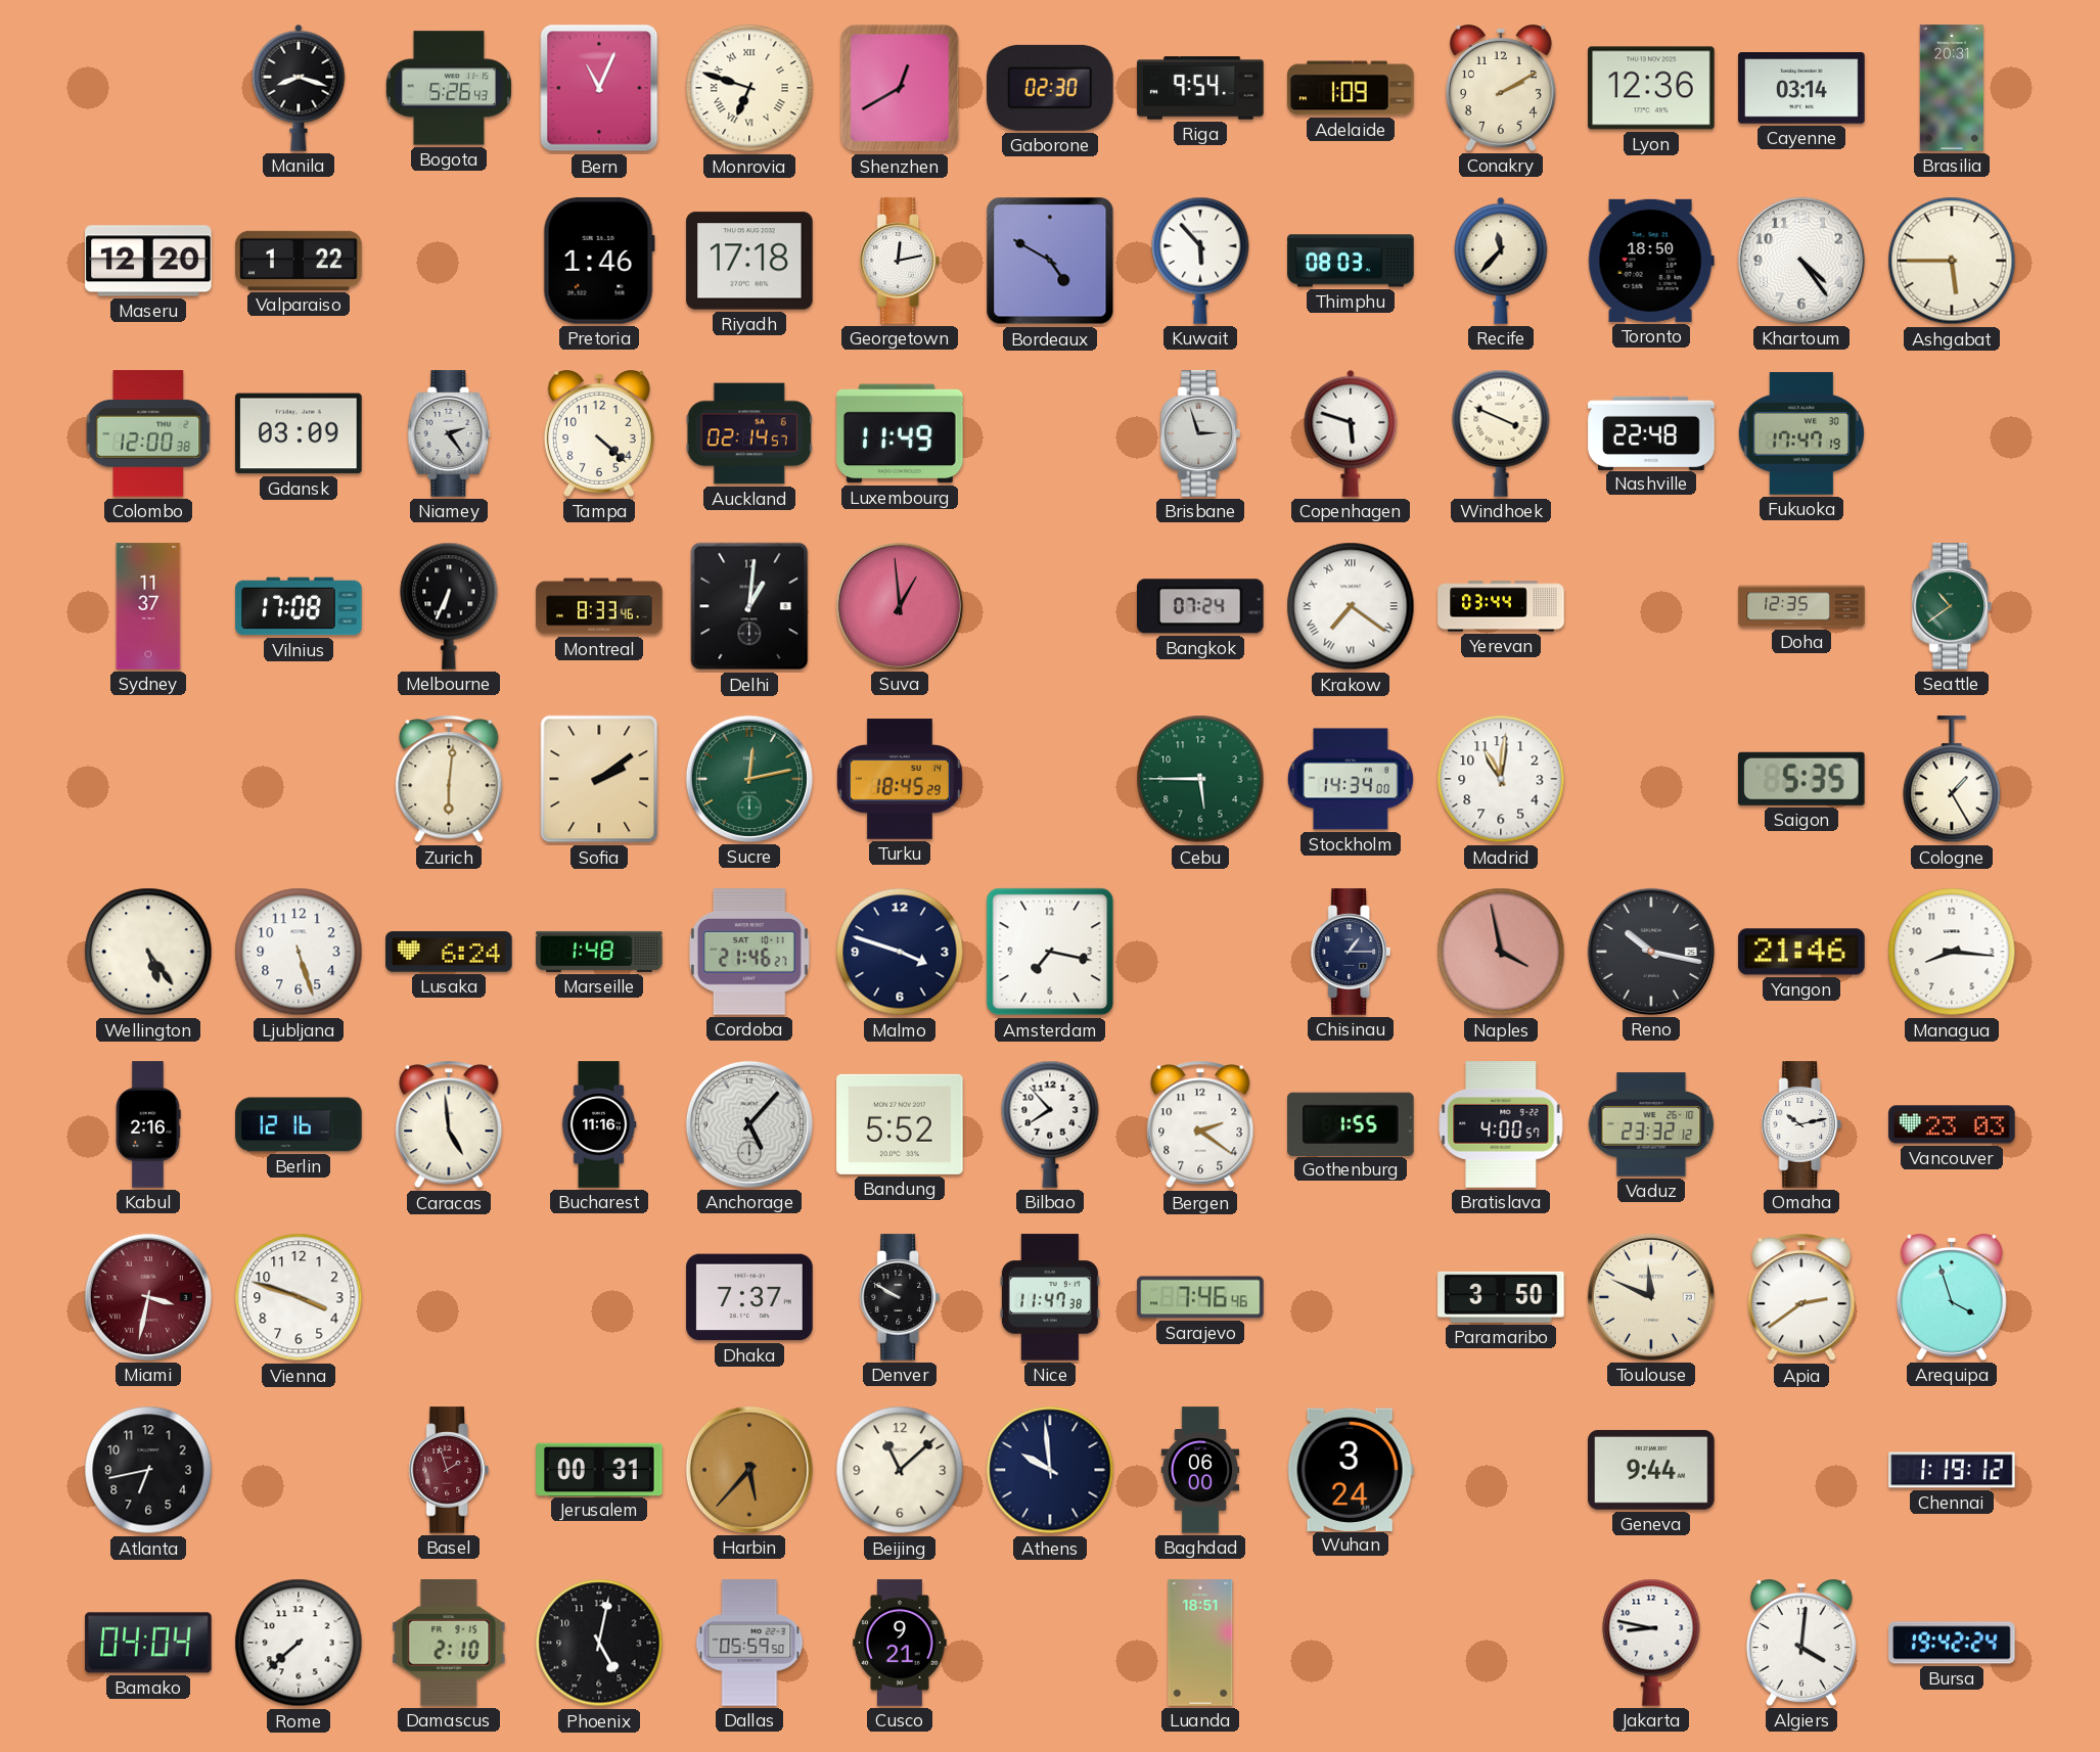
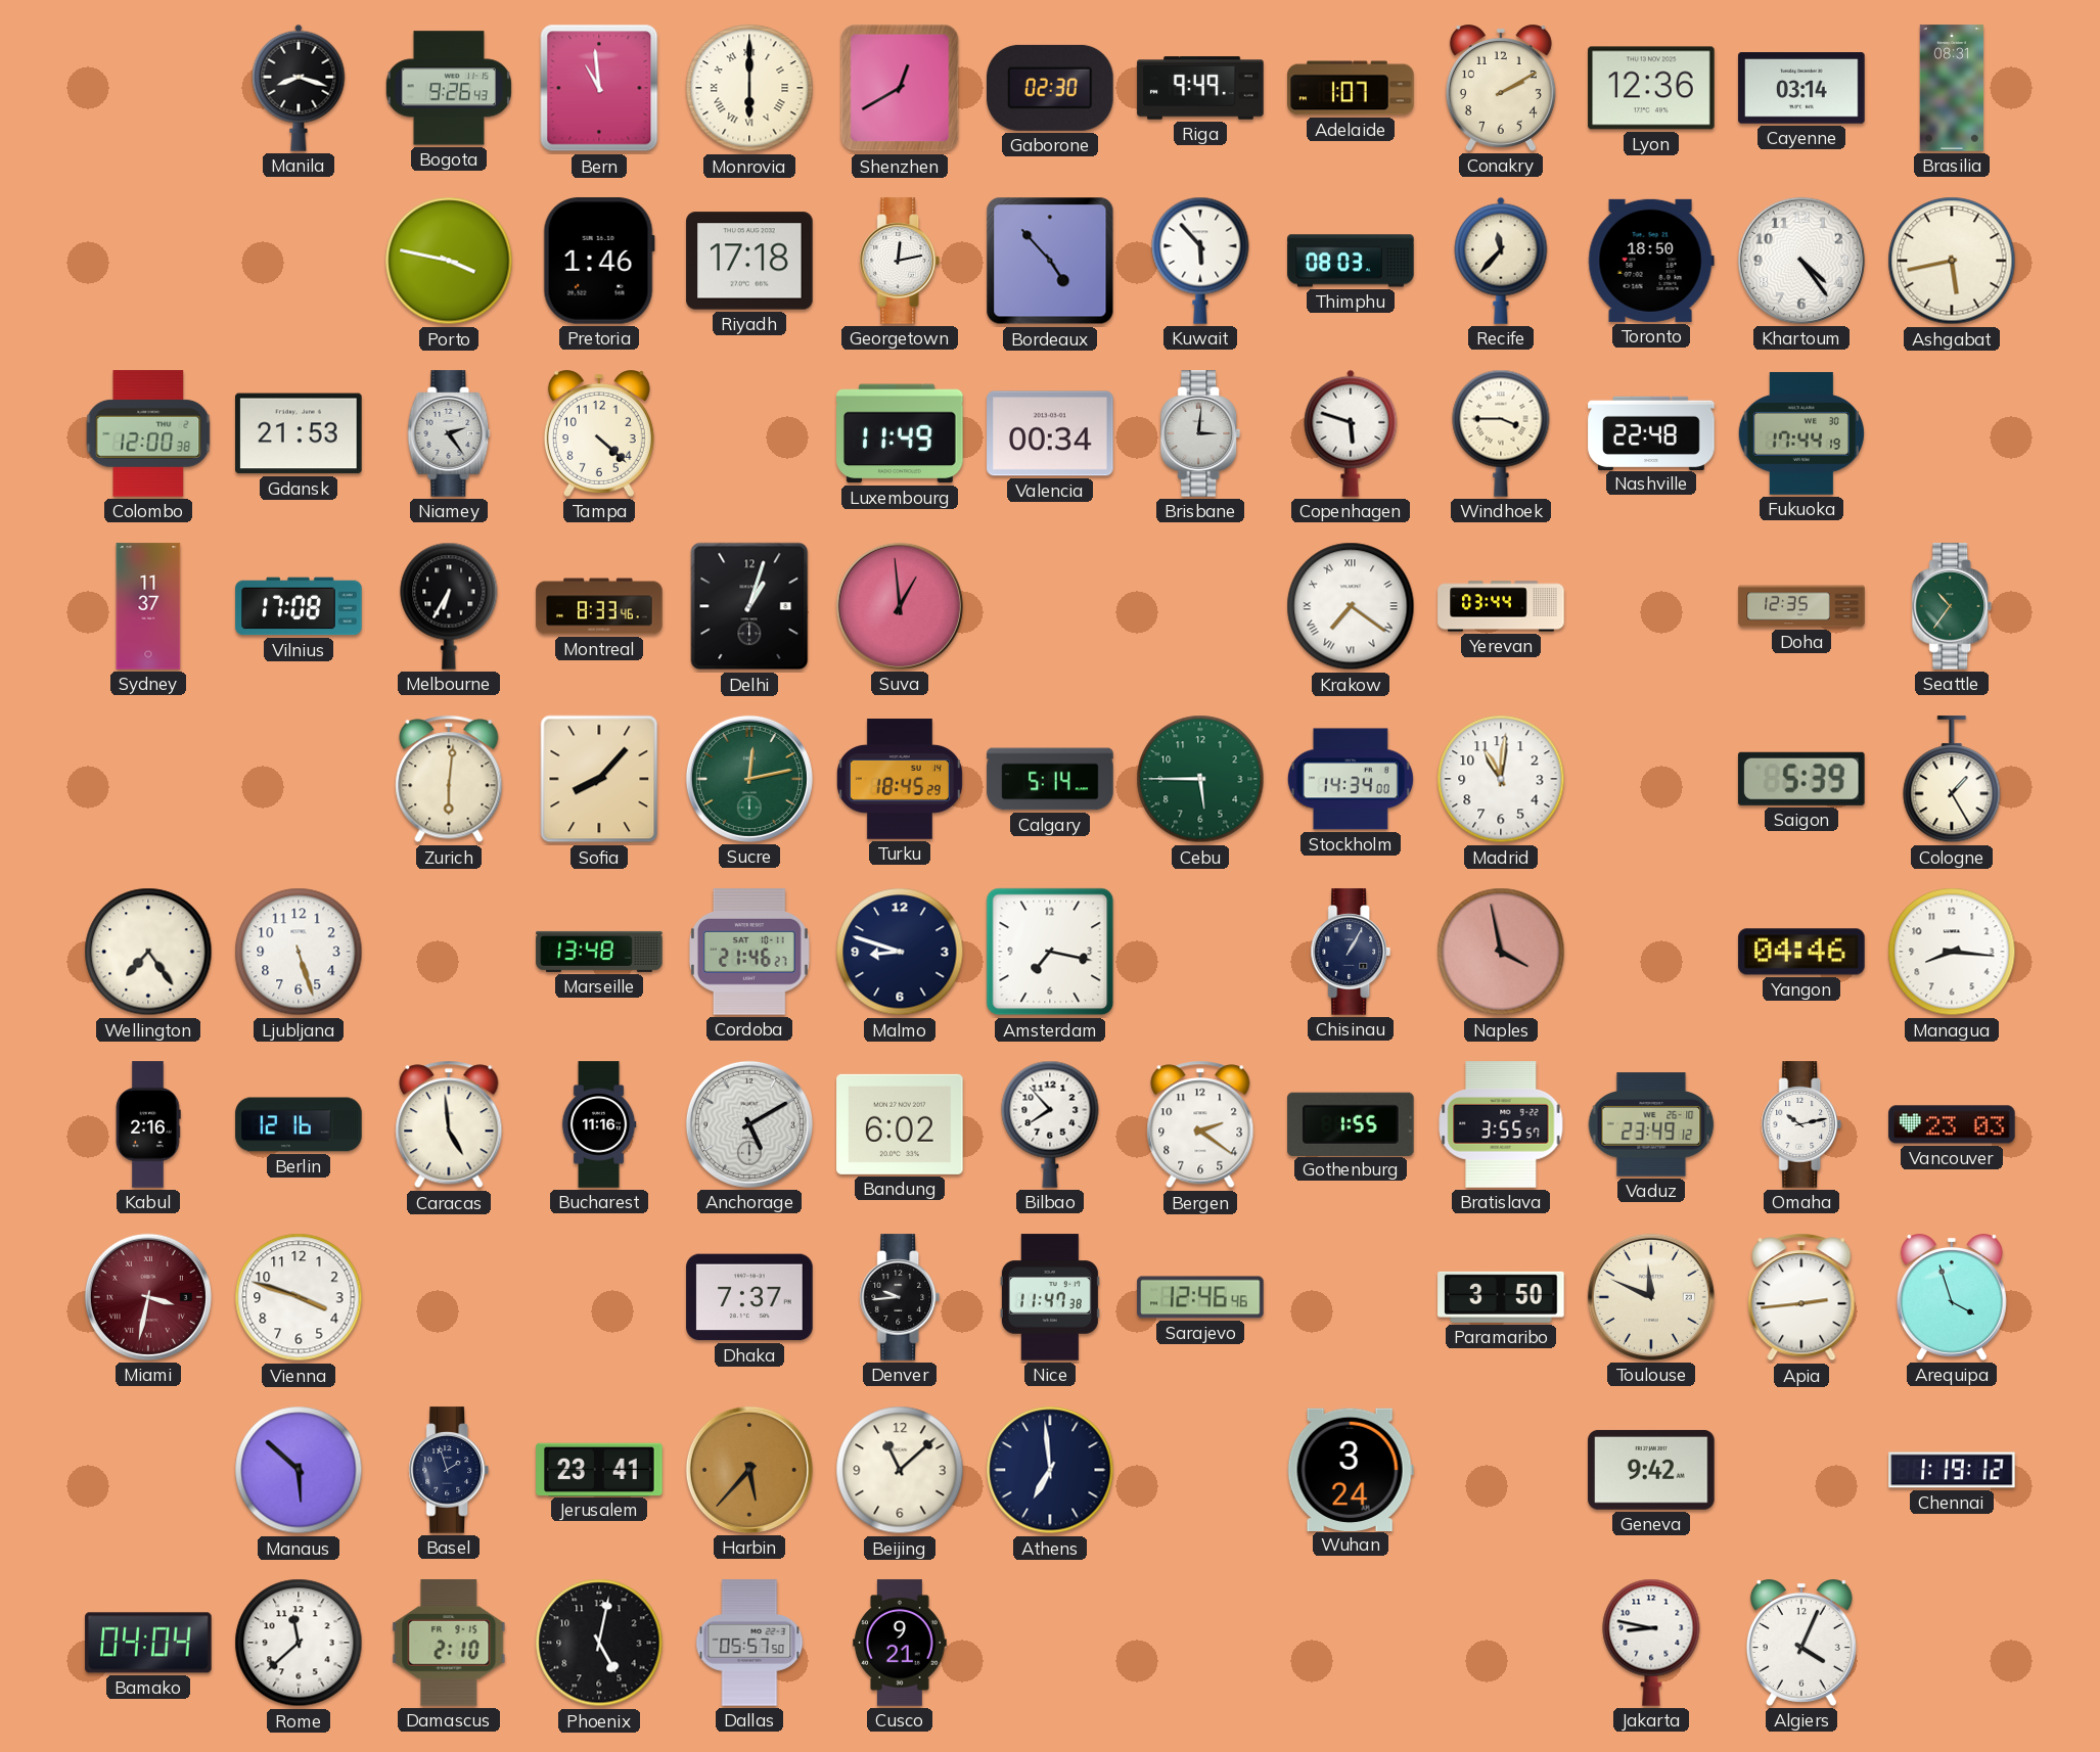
Bogota: 5:26 -> 9:26
Bern: 11:04 -> 10:59
Monrovia: 6:48 -> 6:00
Riga: 9:54 -> 9:49
Adelaide: 1:09 -> 1:07
Brasilia: 20:31 -> 08:31
Maseru: 12:20 -> none
Valparaiso: 1:22 -> none
Porto: none -> 3:47
Bordeaux: 4:50 -> 4:53
Ashgabat: 5:45 -> 5:43
Gdansk: 03:09 -> 21:53
Auckland: 02:14 -> none
Valencia: none -> 00:34
Brisbane: 2:57 -> 3:01
Windhoek: 3:49 -> 3:45
Fukuoka: 17:47 -> 17:44
Melbourne: 6:34 -> 6:35
Delhi: 1:01 -> 1:03
Bangkok: 07:24 -> none
Seattle: 10:39 -> 10:36
Sofia: 2:09 -> 8:07
Calgary: none -> 5:14
Saigon: 5:35 -> 5:39
Wellington: 5:24 -> 7:24
Lusaka: 6:24 -> none
Marseille: 1:48 -> 13:48
Malmo: 3:48 -> 8:48
Chisinau: 1:15 -> 1:05
Reno: 10:17 -> none
Yangon: 21:46 -> 04:46
Anchorage: 5:07 -> 5:10
Bandung: 5:52 -> 6:02
Bratislava: 4:00 -> 3:55
Vaduz: 23:32 -> 23:49
Denver: 9:50 -> 9:44
Sarajevo: 7:46 -> 12:46
Apia: 2:39 -> 2:44
Atlanta: 6:43 -> none
Manaus: none -> 5:52
Basel dial: burgundy -> navy
Jerusalem: 00:31 -> 23:41
Athens: 9:59 -> 6:59
Baghdad: 06:00 -> none
Geneva: 9:44 -> 9:42
Rome: 7:38 -> 11:38
Dallas: 05:59 -> 05:57
Luanda: 18:51 -> none
Algiers: 4:01 -> 4:04
Bursa: 19:42 -> none
